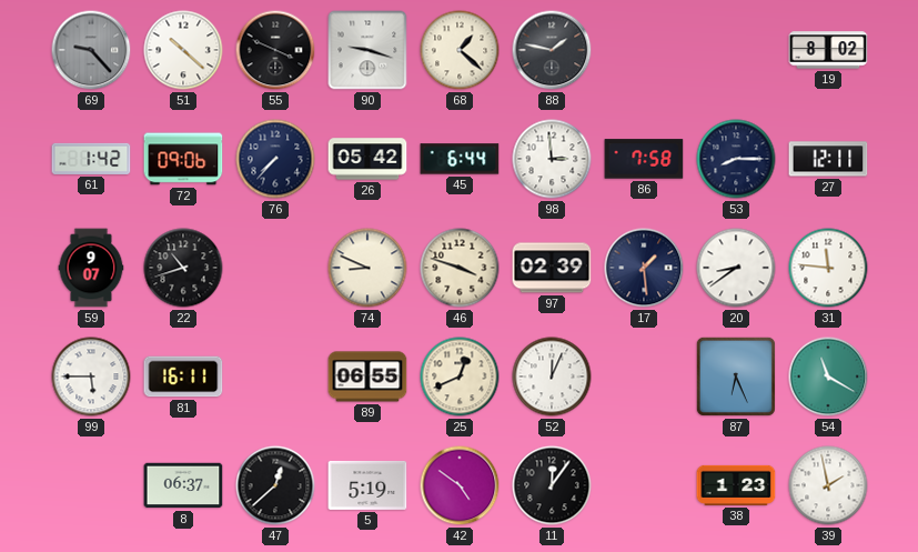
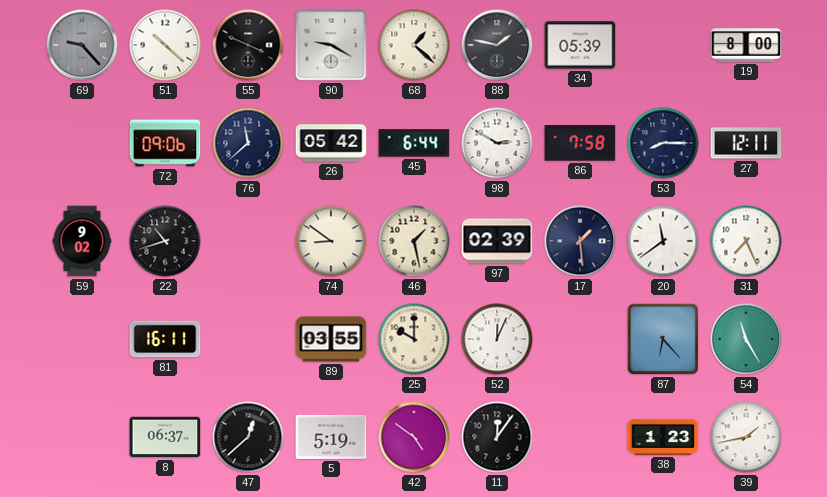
90: 9:18 -> 9:20
34: none -> 05:39
19: 8:02 -> 8:00
61: 1:42 -> none
76: 7:37 -> 11:38
98: 2:59 -> 2:50
59: 9:07 -> 9:02
74: 8:49 -> 8:51
46: 3:48 -> 1:28
20: 8:39 -> 11:39
31: 11:46 -> 7:26
99: 5:45 -> none
89: 06:55 -> 03:55
25: 12:41 -> 10:00
87: 6:26 -> 6:23
54: 11:20 -> 11:25
39: 1:58 -> 1:43
